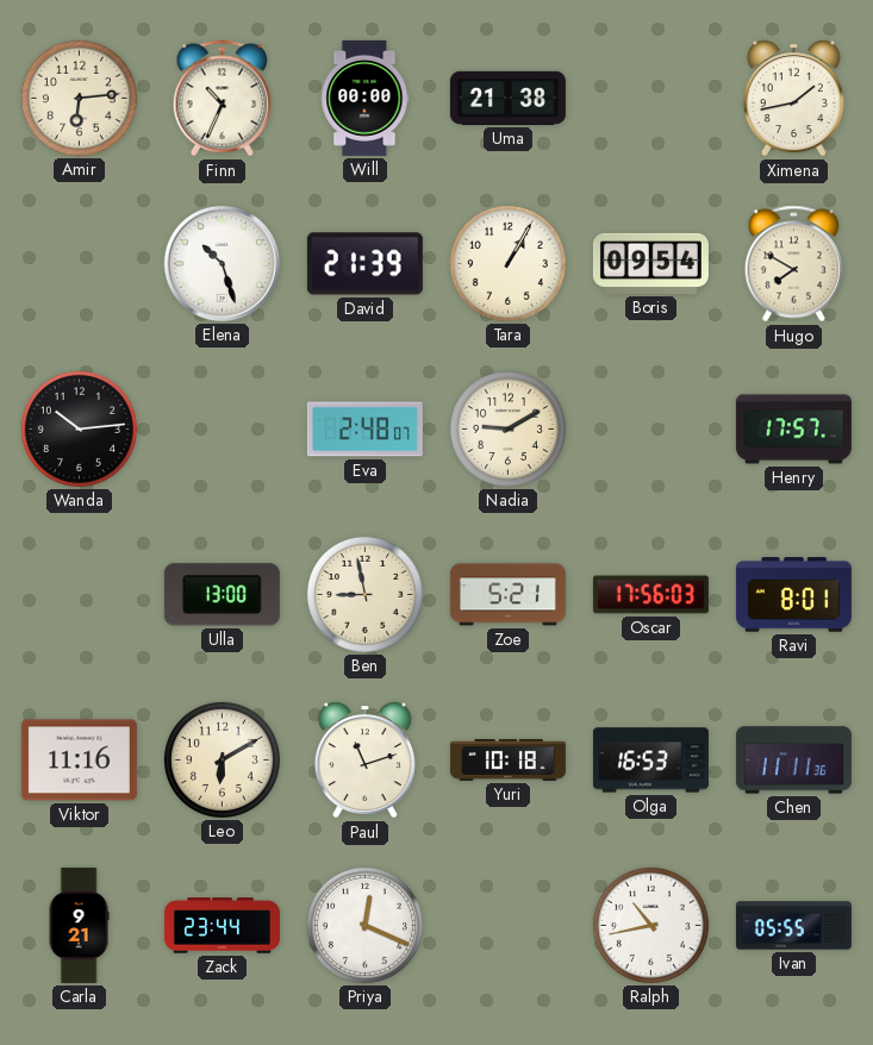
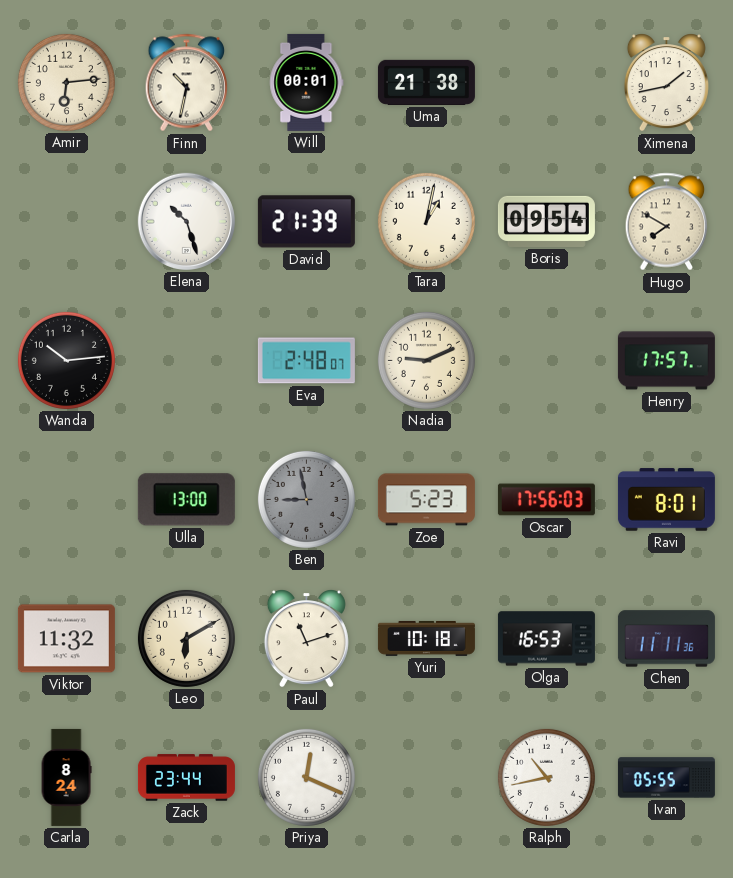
Finn: 10:34 -> 10:32
Will: 00:00 -> 00:01
Tara: 1:05 -> 1:02
Nadia: 9:10 -> 9:11
Ben dial: cream -> grey
Zoe: 5:21 -> 5:23
Viktor: 11:16 -> 11:32
Carla: 9:21 -> 8:24
